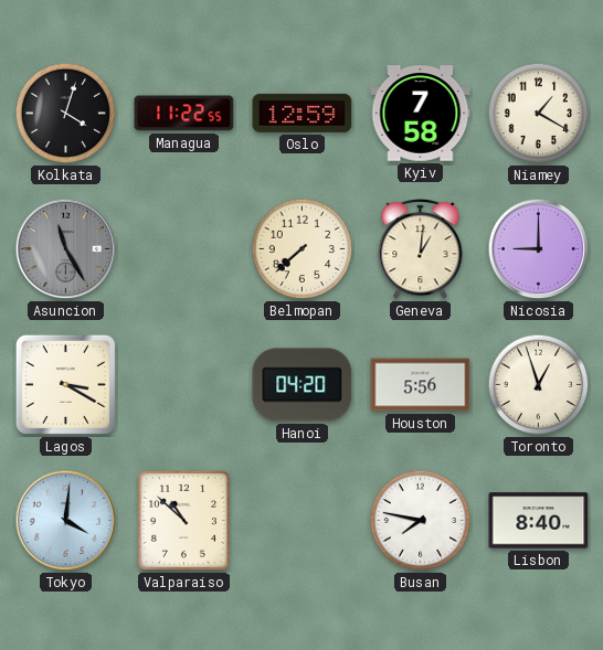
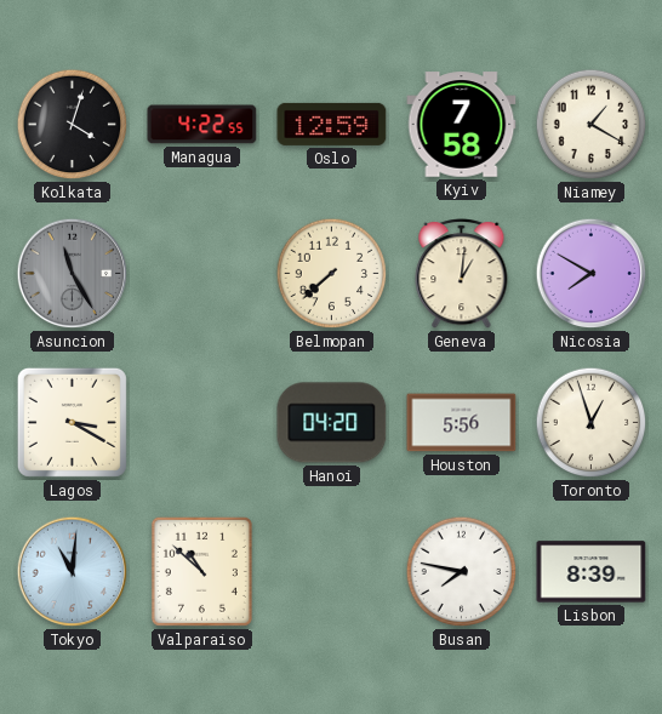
Managua: 11:22 -> 4:22
Nicosia: 9:00 -> 7:50
Tokyo: 4:01 -> 11:01
Lisbon: 8:40 -> 8:39
